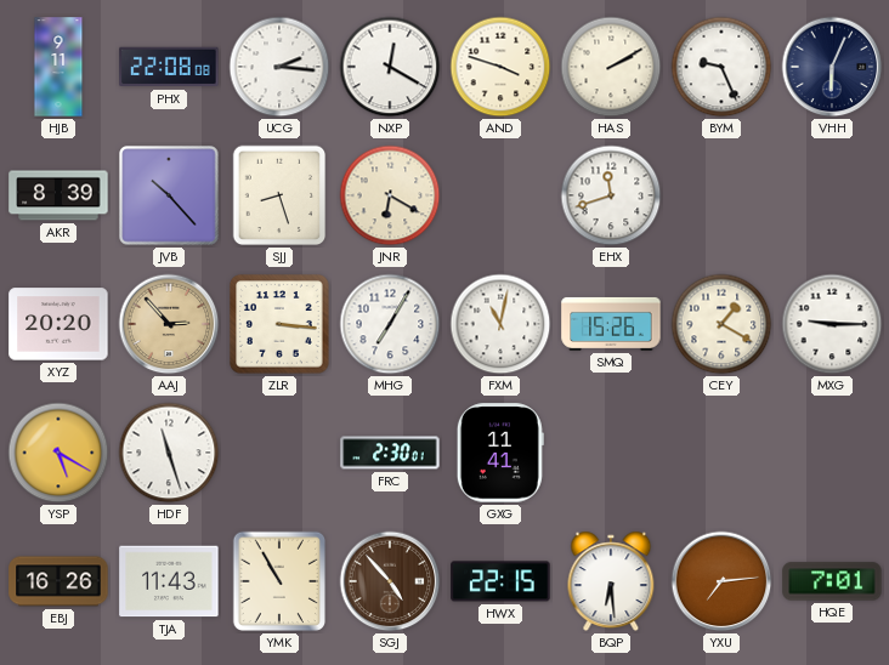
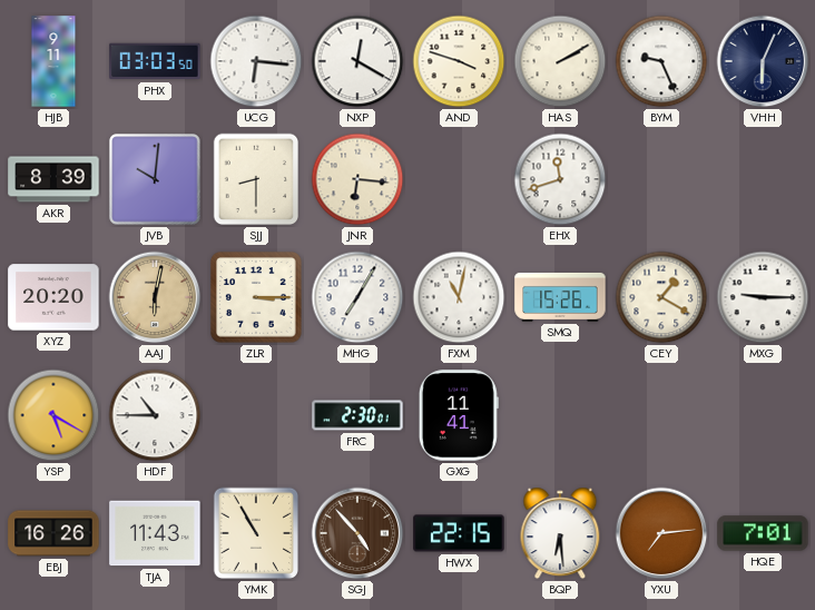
PHX: 22:08 -> 03:03
UCG: 2:16 -> 6:16
JVB: 10:23 -> 10:01
SJJ: 8:27 -> 8:30
JNR: 6:20 -> 6:16
AAJ: 2:53 -> 6:02
ZLR: 3:16 -> 3:15
HDF: 11:27 -> 10:45
